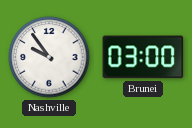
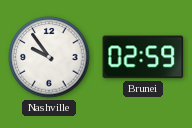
Brunei: 03:00 -> 02:59
